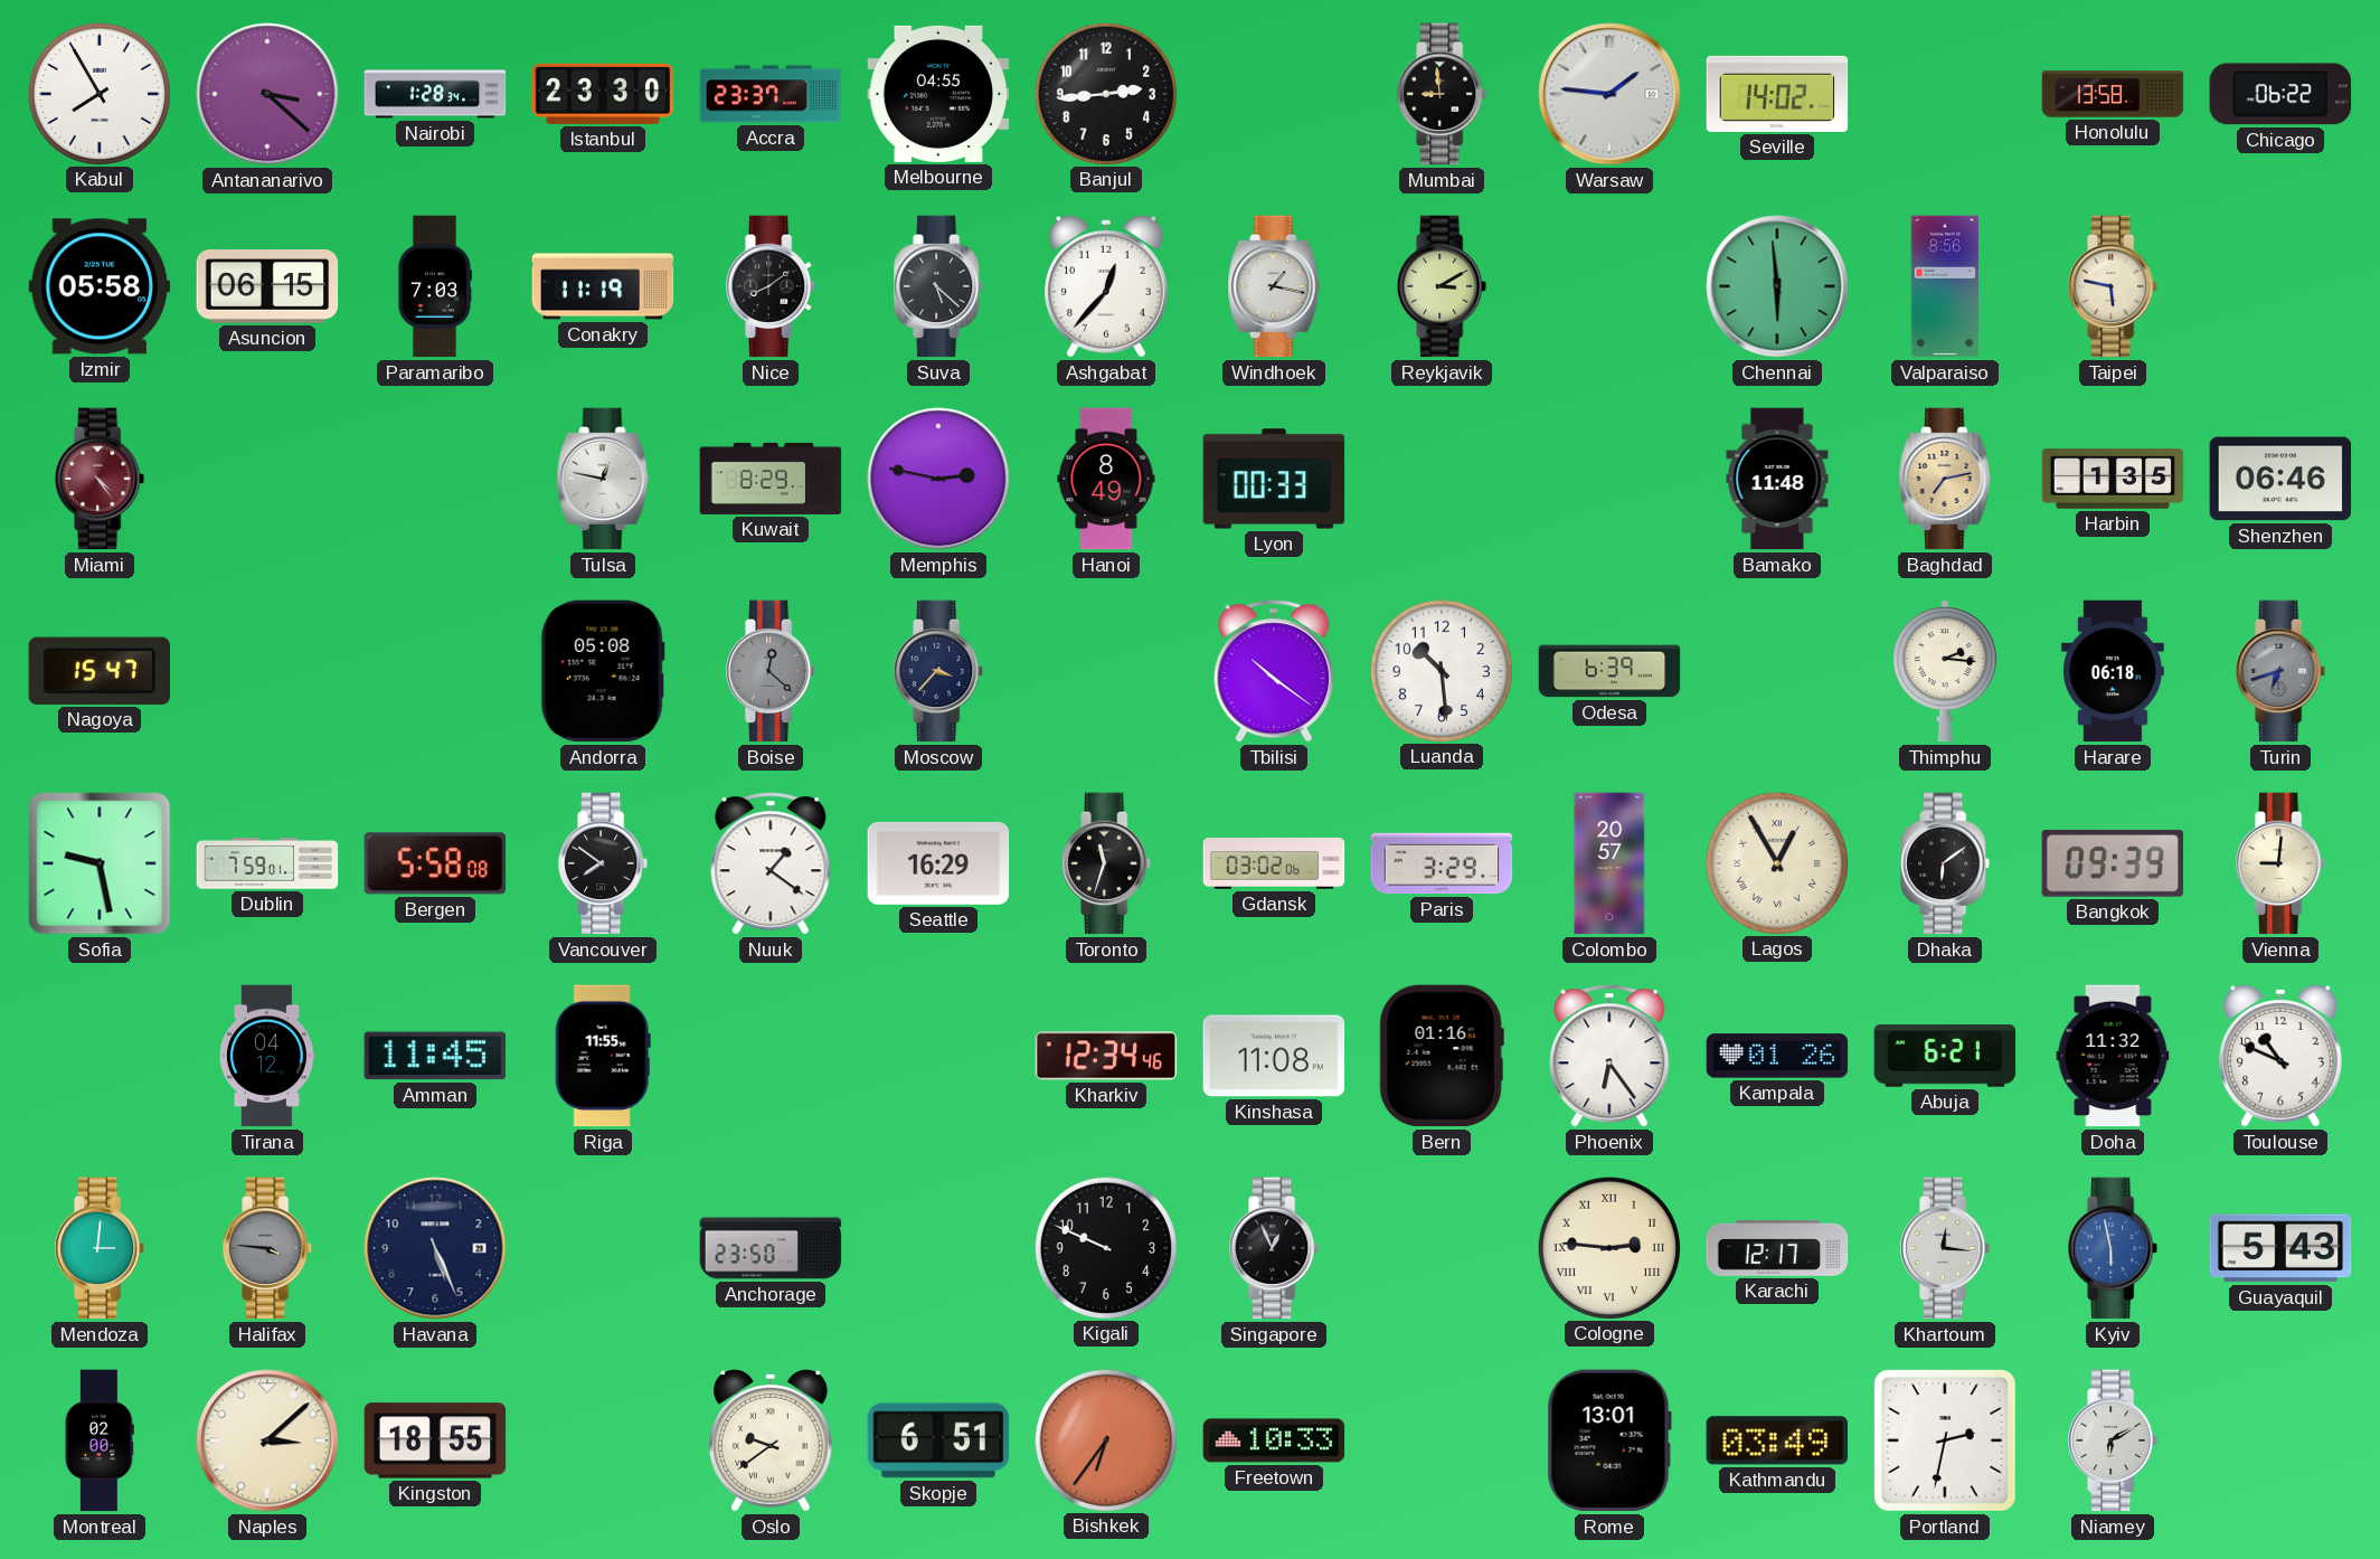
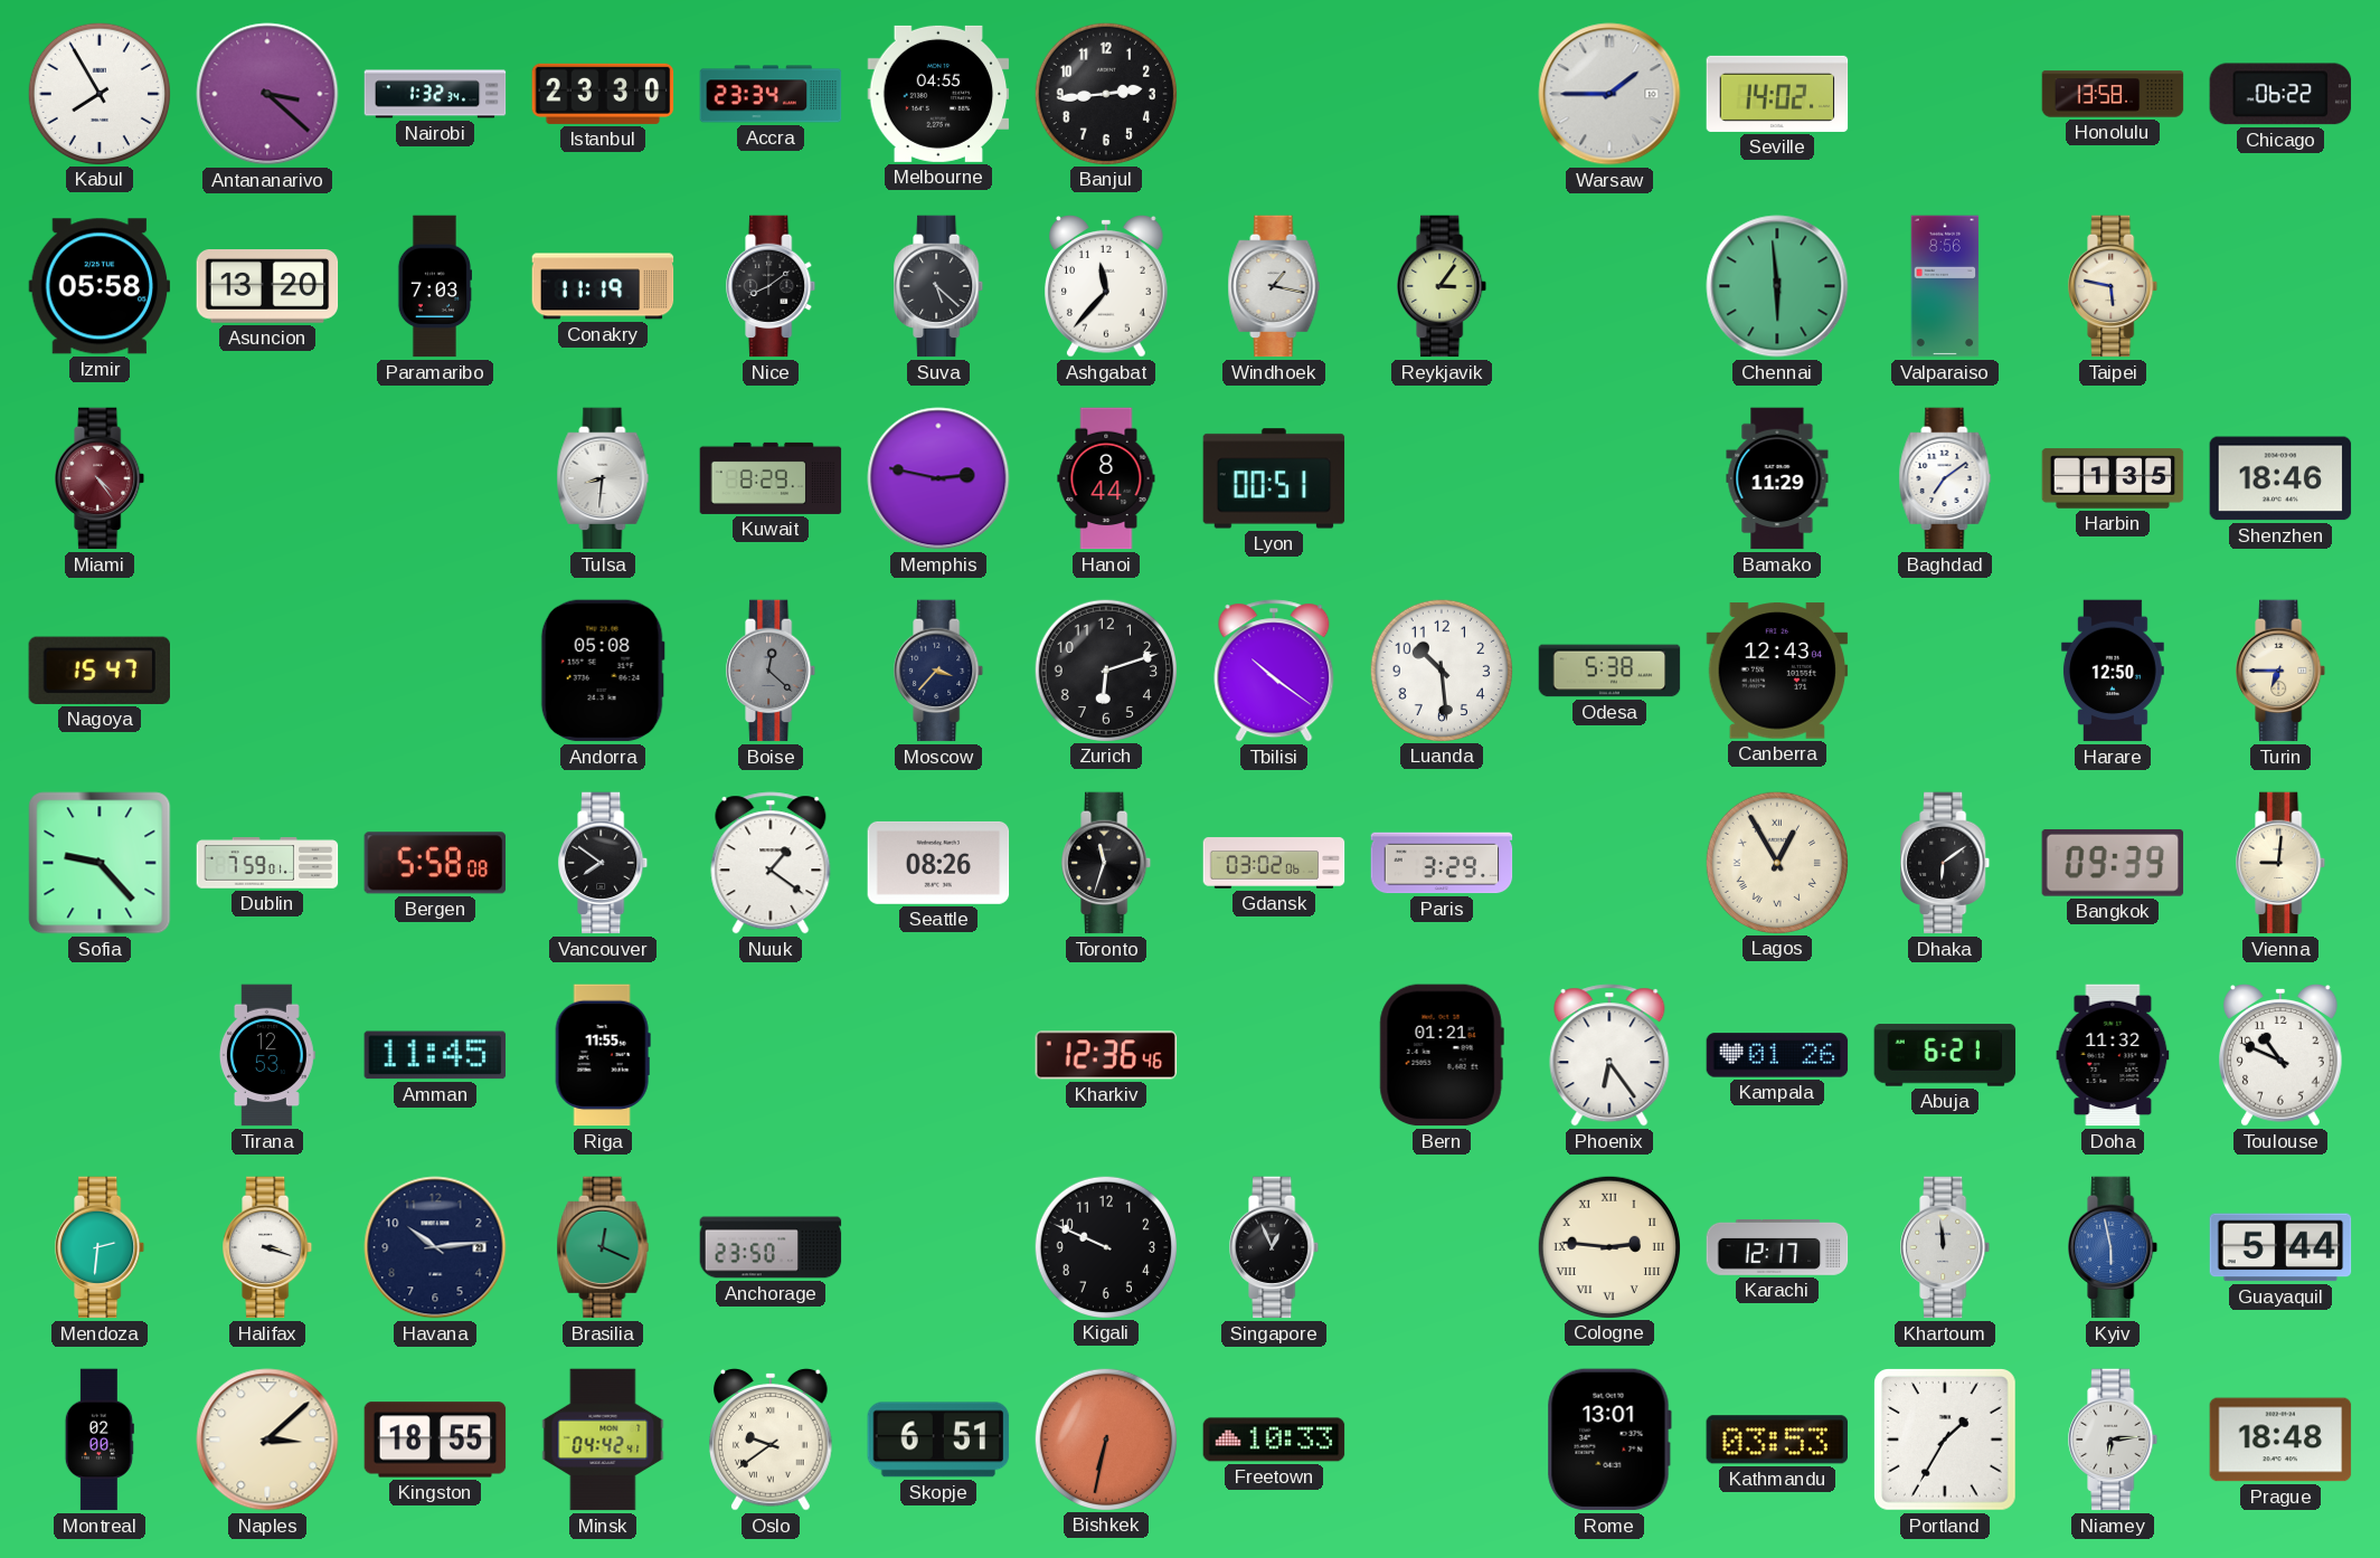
Nairobi: 1:28 -> 1:32
Accra: 23:37 -> 23:34
Mumbai: 8:59 -> none
Warsaw: 1:46 -> 1:45
Asuncion: 06:15 -> 13:20
Ashgabat: 12:37 -> 11:37
Reykjavik: 3:10 -> 3:06
Tulsa: 12:47 -> 8:31
Hanoi: 8:49 -> 8:44
Lyon: 00:33 -> 00:51
Bamako: 11:48 -> 11:29
Baghdad: 7:13 -> 7:09
Baghdad dial: champagne -> white
Shenzhen: 06:46 -> 18:46
Zurich: none -> 6:12
Odesa: 6:39 -> 5:38
Canberra: none -> 12:43
Thimphu: 2:16 -> none
Harare: 06:18 -> 12:50
Turin: 6:42 -> 6:45
Turin dial: grey -> cream
Sofia: 9:28 -> 9:23
Seattle: 16:29 -> 08:26
Colombo: 20:57 -> none
Tirana: 04:12 -> 12:53
Kharkiv: 12:34 -> 12:36
Kinshasa: 11:08 -> none
Bern: 01:16 -> 01:21
Mendoza: 3:01 -> 2:31
Halifax: 3:46 -> 3:18
Halifax dial: grey -> white
Havana: 5:26 -> 10:14
Brasilia: none -> 12:19
Khartoum: 12:16 -> 11:59
Guayaquil: 5:43 -> 5:44
Minsk: none -> 04:42
Bishkek: 6:36 -> 6:32
Kathmandu: 03:49 -> 03:53
Portland: 2:32 -> 1:35
Niamey: 6:10 -> 6:14
Prague: none -> 18:48
